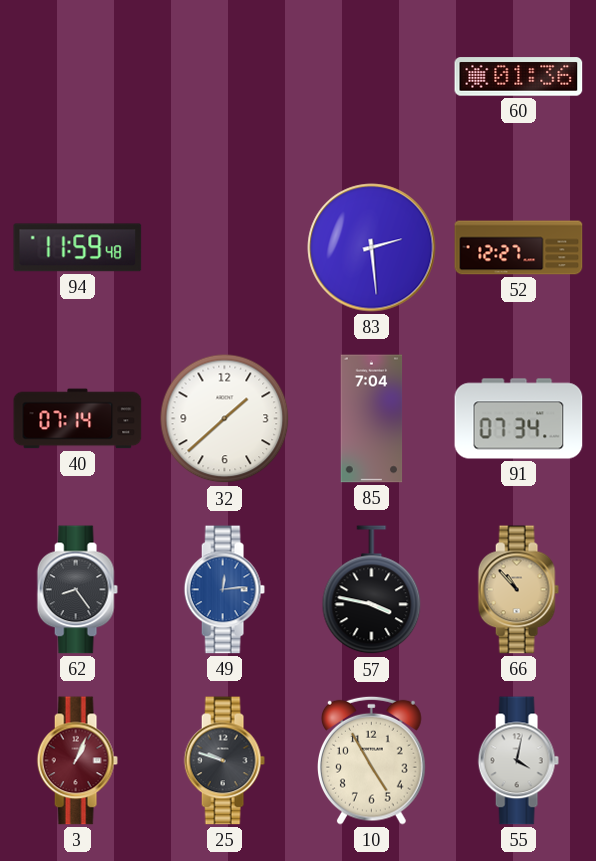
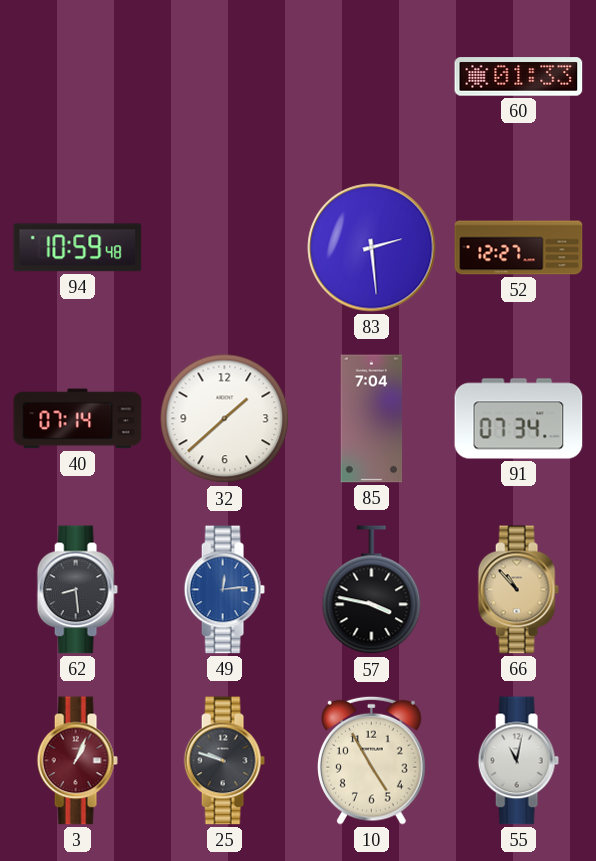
60: 01:36 -> 01:33
94: 11:59 -> 10:59
62: 8:24 -> 8:29
55: 4:02 -> 11:02
